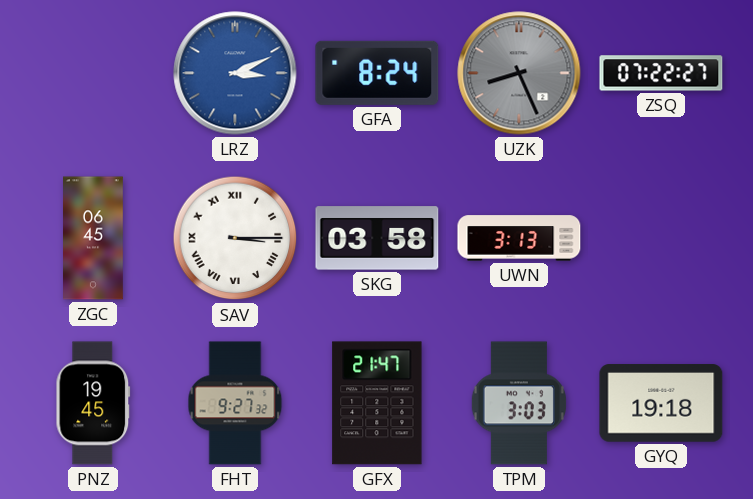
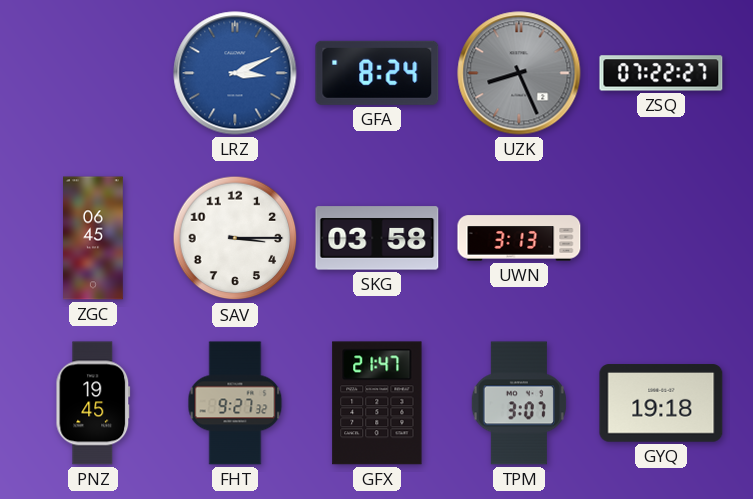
SAV numerals: Roman -> Arabic
TPM: 3:03 -> 3:07
